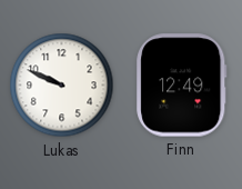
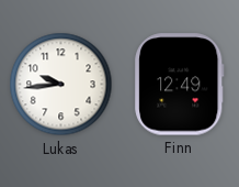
Lukas: 9:49 -> 9:44
